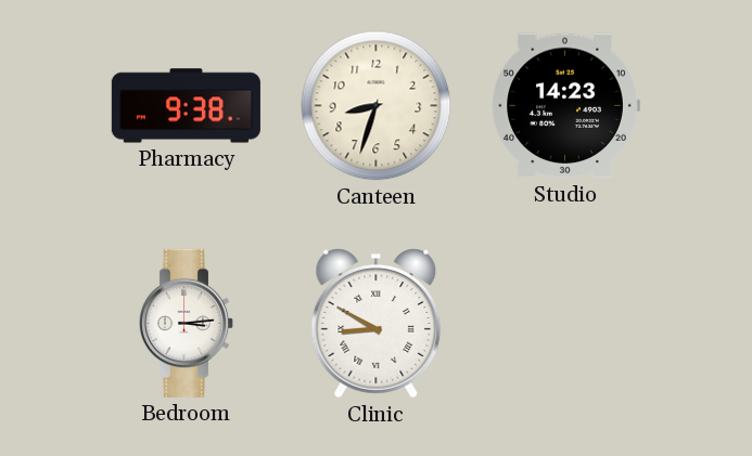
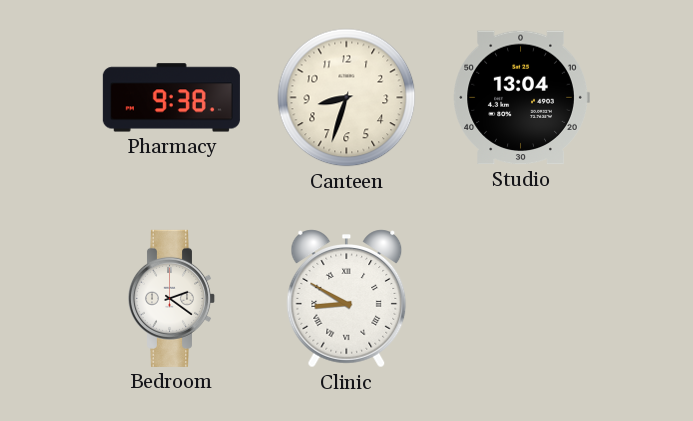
Studio: 14:23 -> 13:04
Bedroom: 3:14 -> 2:21
